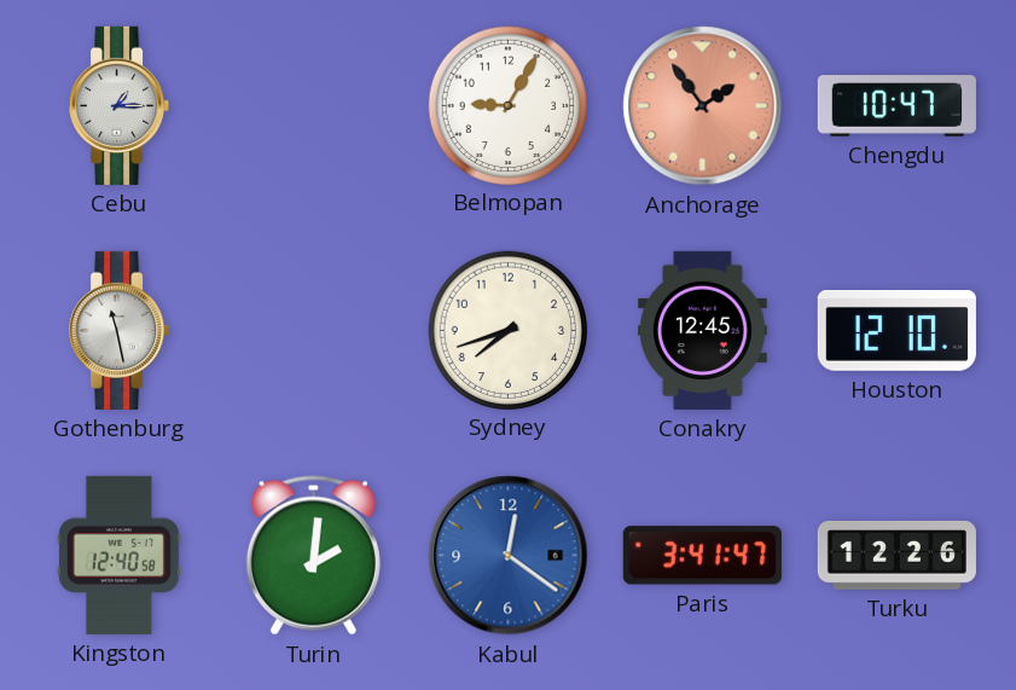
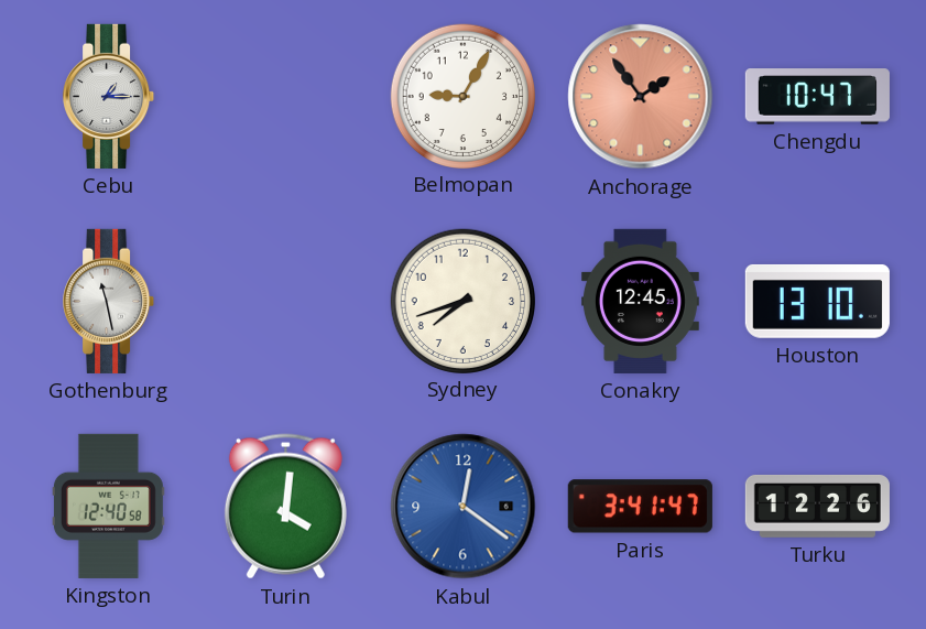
Houston: 12:10 -> 13:10
Turin: 2:01 -> 4:01
